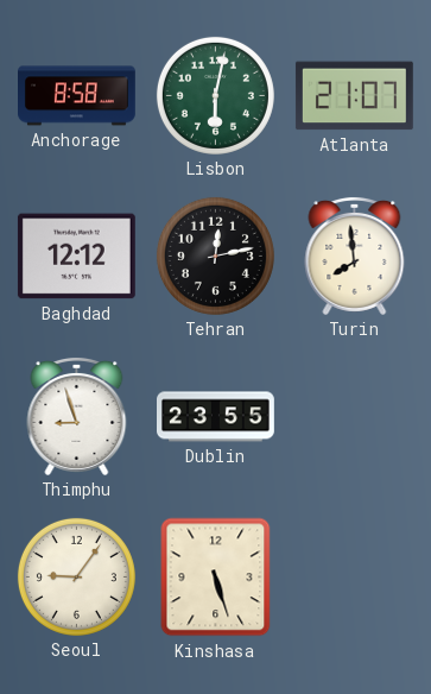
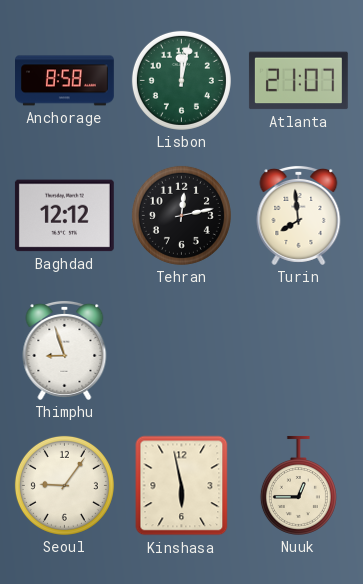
Lisbon: 6:02 -> 12:02
Dublin: 23:55 -> none
Kinshasa: 5:27 -> 5:58
Nuuk: none -> 12:45
